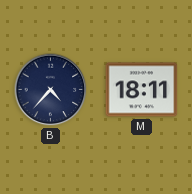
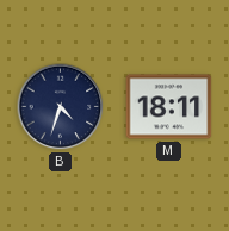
B: 4:37 -> 4:33
